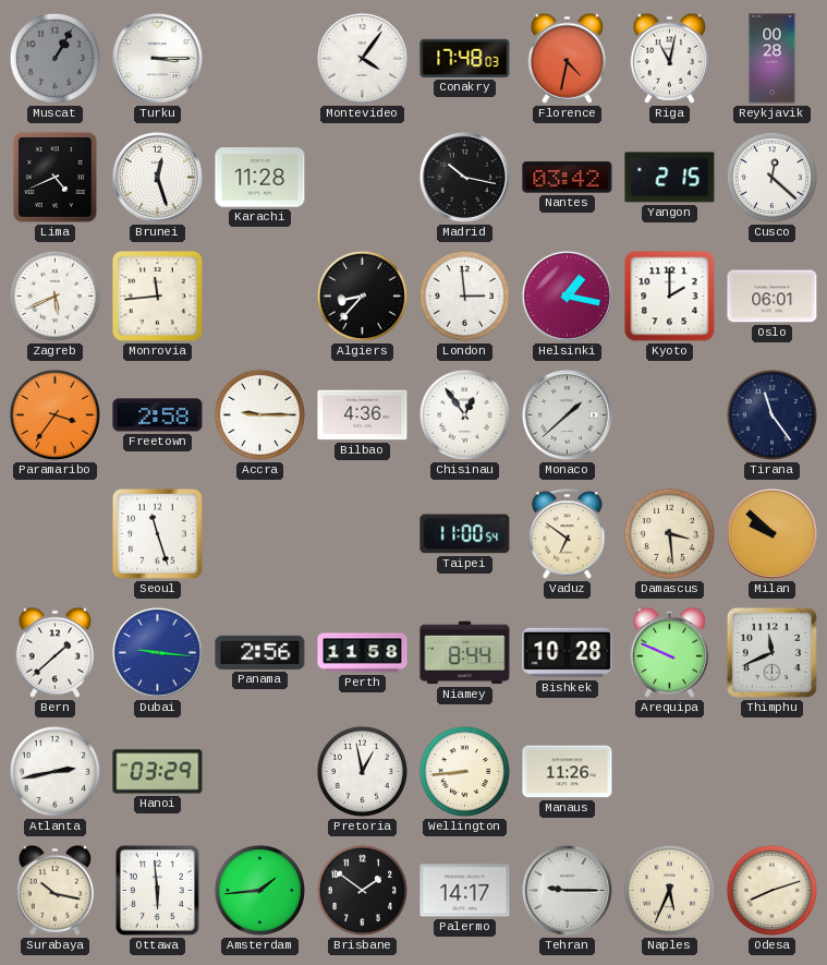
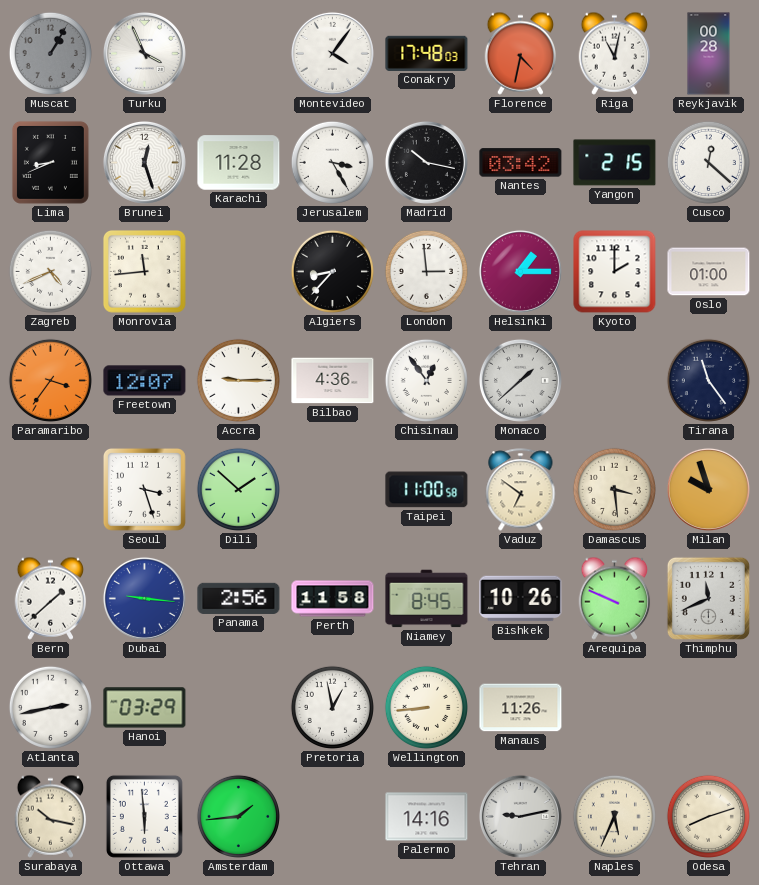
Turku: 3:15 -> 3:56
Lima: 4:41 -> 8:41
Jerusalem: none -> 3:25
Zagreb: 5:41 -> 4:41
Helsinki: 1:17 -> 1:15
Oslo: 06:01 -> 01:00
Freetown: 2:58 -> 12:07
Seoul: 11:27 -> 3:27
Dili: none -> 1:52
Taipei: 11:00:54 -> 11:00:58
Milan: 9:52 -> 9:57
Niamey: 8:44 -> 8:45
Bishkek: 10:28 -> 10:26
Brisbane: 1:51 -> none
Palermo: 14:17 -> 14:16
Tehran: 9:15 -> 9:13
